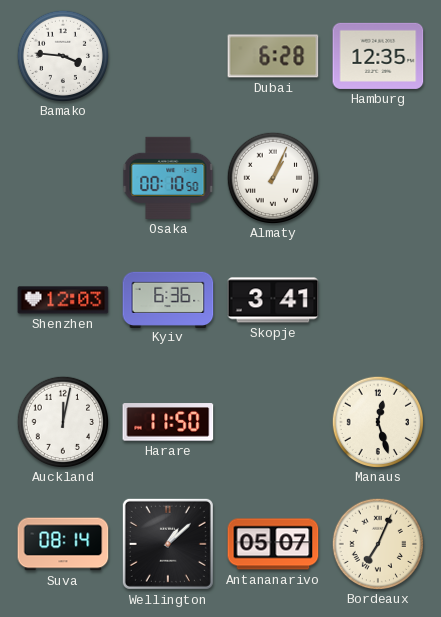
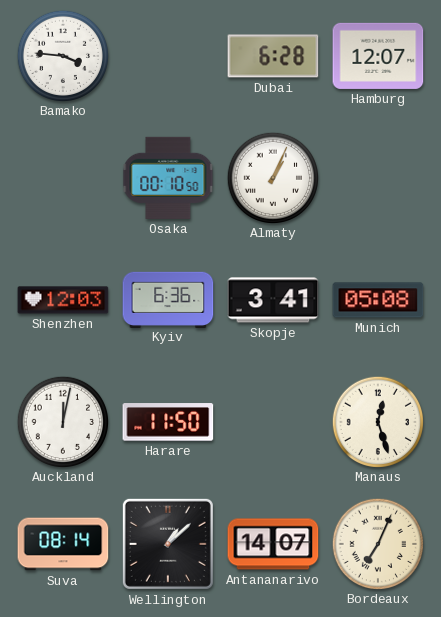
Hamburg: 12:35 -> 12:07
Munich: none -> 05:08
Antananarivo: 05:07 -> 14:07
